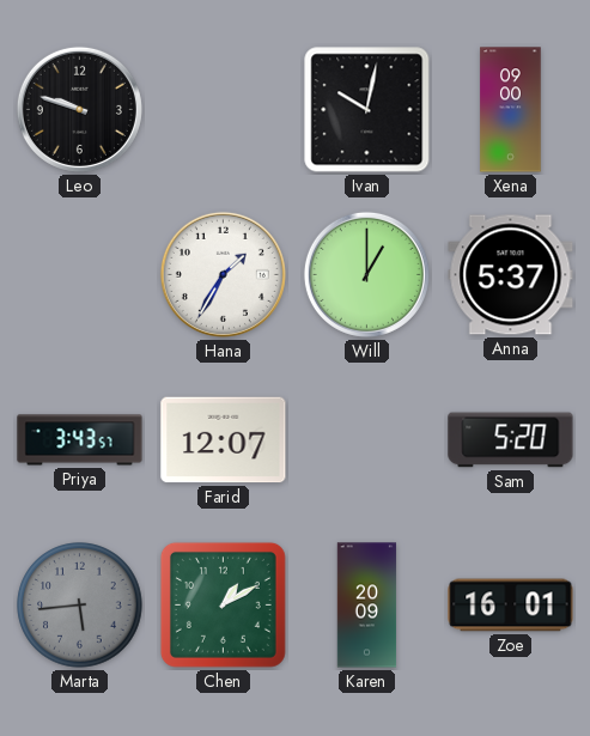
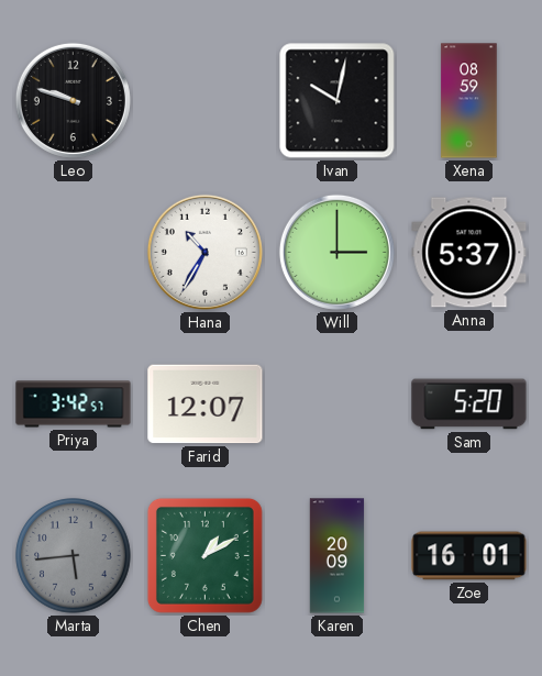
Xena: 09:00 -> 08:59
Hana: 1:35 -> 10:35
Will: 1:00 -> 3:00
Priya: 3:43 -> 3:42
